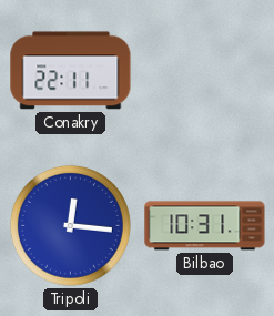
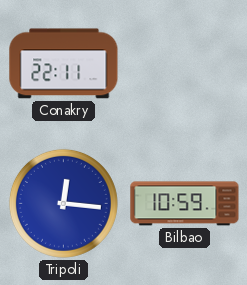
Bilbao: 10:31 -> 10:59
